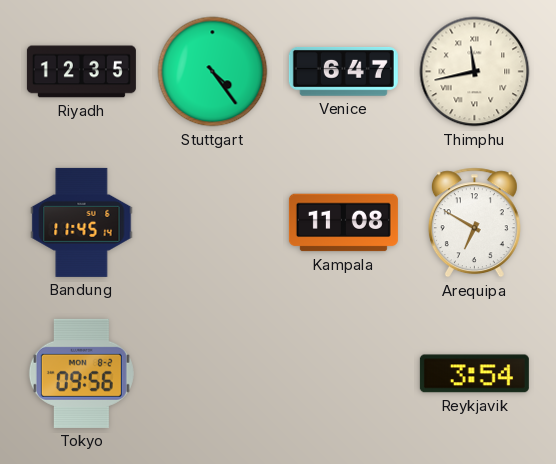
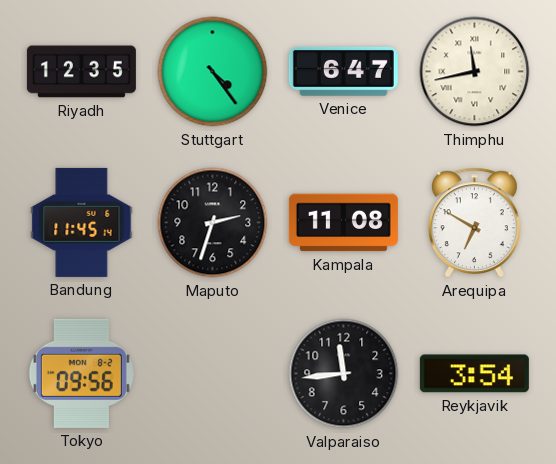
Maputo: none -> 2:33
Valparaiso: none -> 11:44
